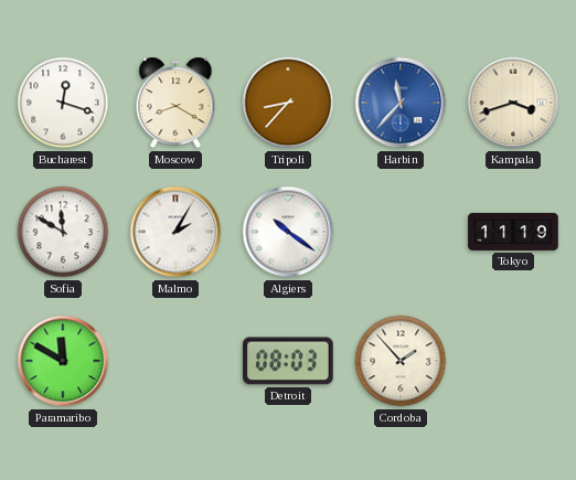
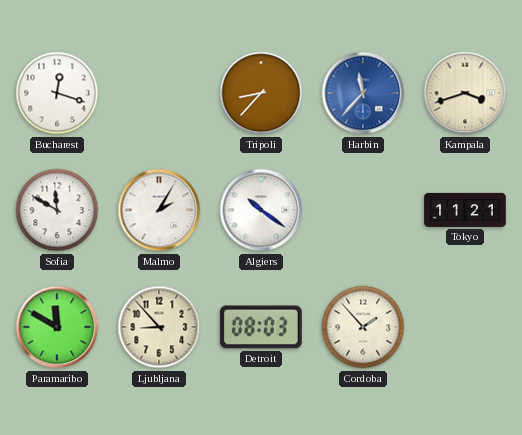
Moscow: 8:20 -> none
Tokyo: 11:19 -> 11:21
Ljubljana: none -> 8:53
